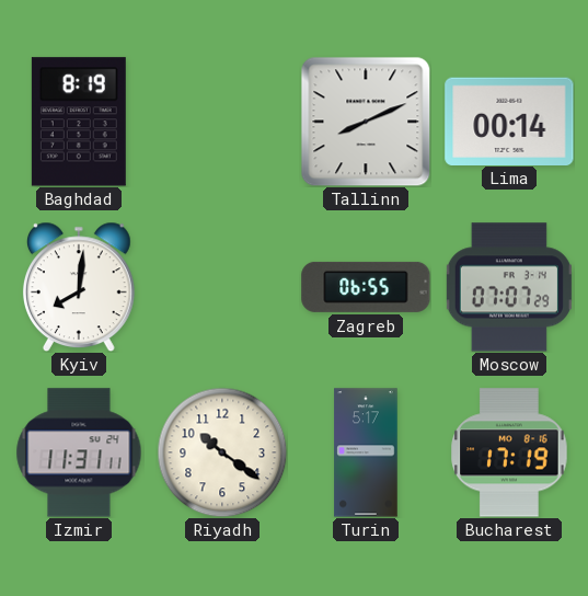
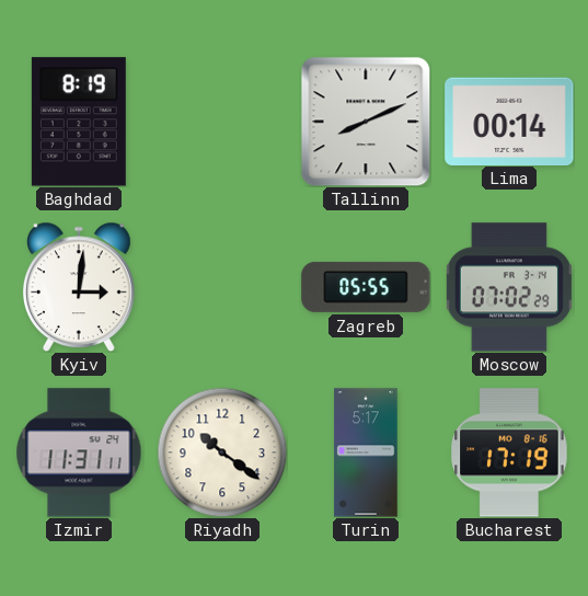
Kyiv: 8:01 -> 3:01
Zagreb: 06:55 -> 05:55
Moscow: 07:07 -> 07:02
